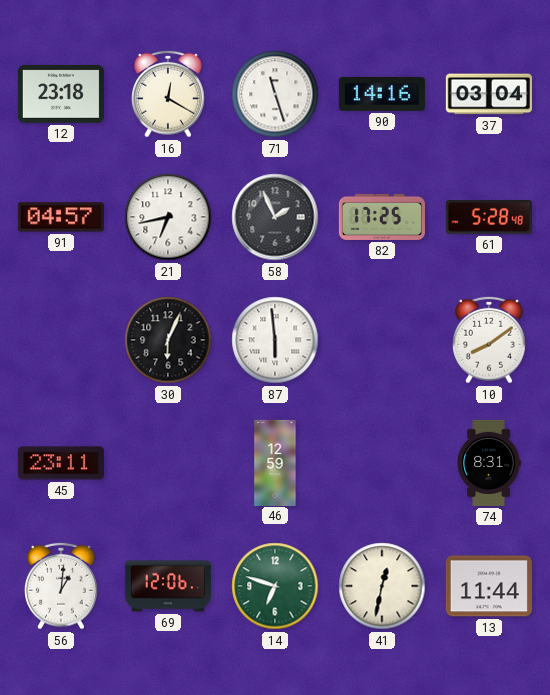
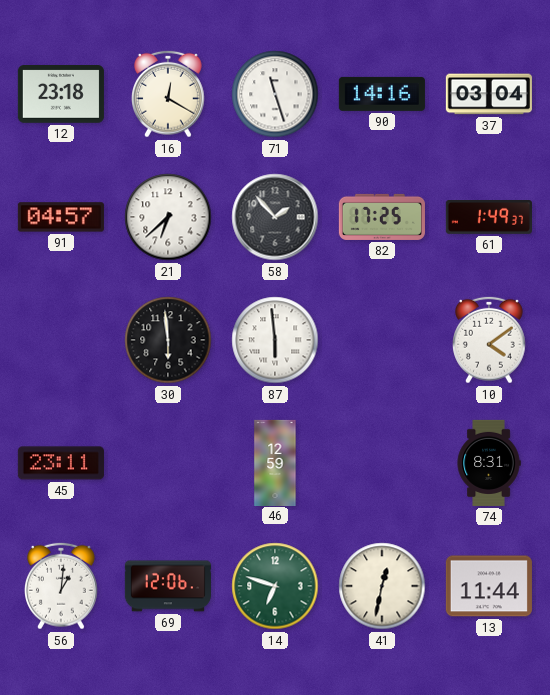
21: 6:43 -> 6:38
58: 1:56 -> 1:53
61: 5:28 -> 1:49
30: 6:04 -> 5:59
10: 8:09 -> 4:09
